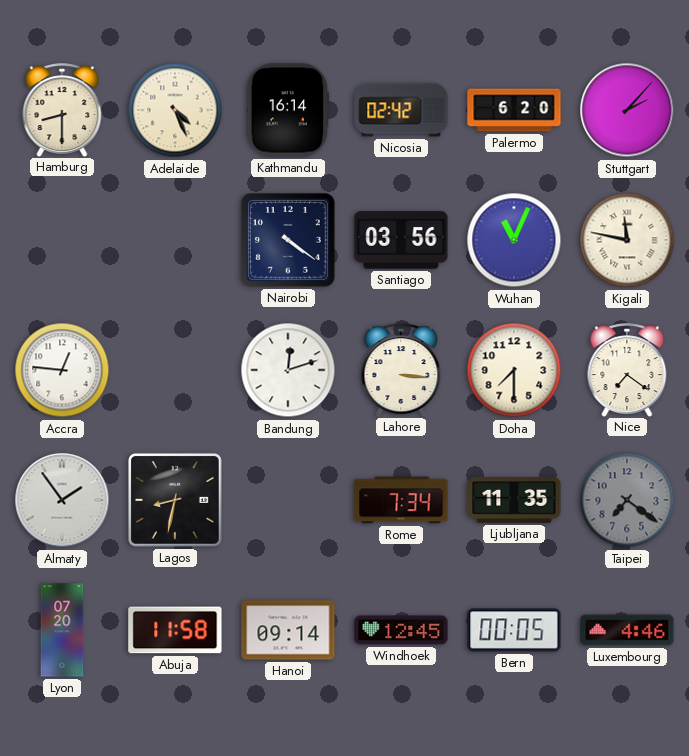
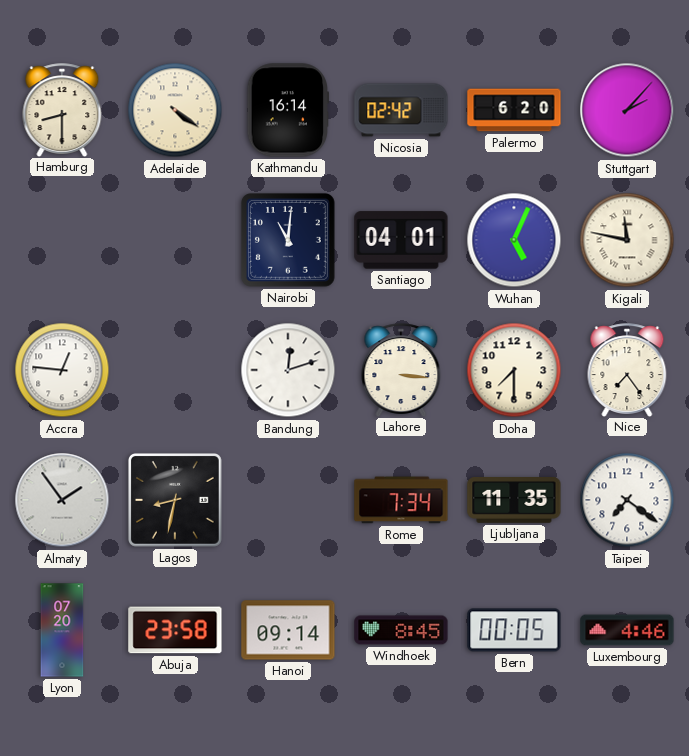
Adelaide: 4:26 -> 4:21
Nairobi: 4:21 -> 11:01
Santiago: 03:56 -> 04:01
Wuhan: 11:04 -> 5:04
Nice: 7:21 -> 7:24
Taipei dial: grey -> white
Abuja: 11:58 -> 23:58
Windhoek: 12:45 -> 8:45
